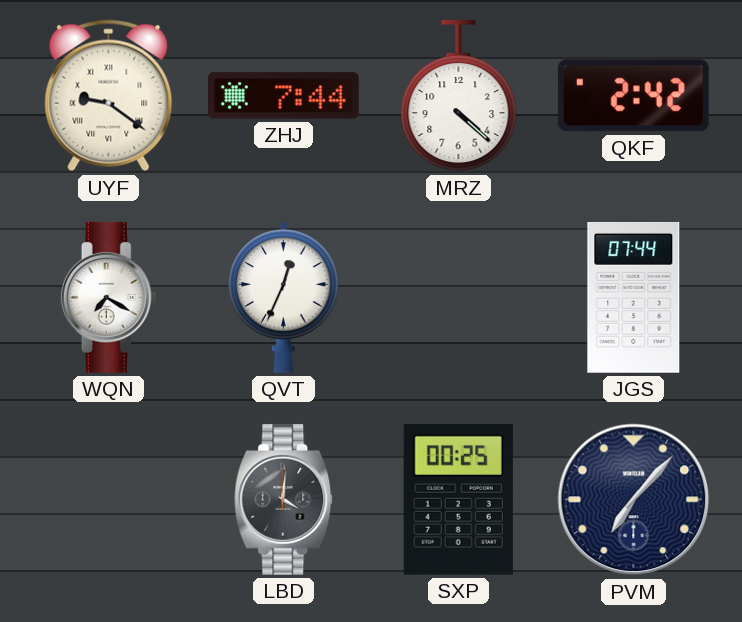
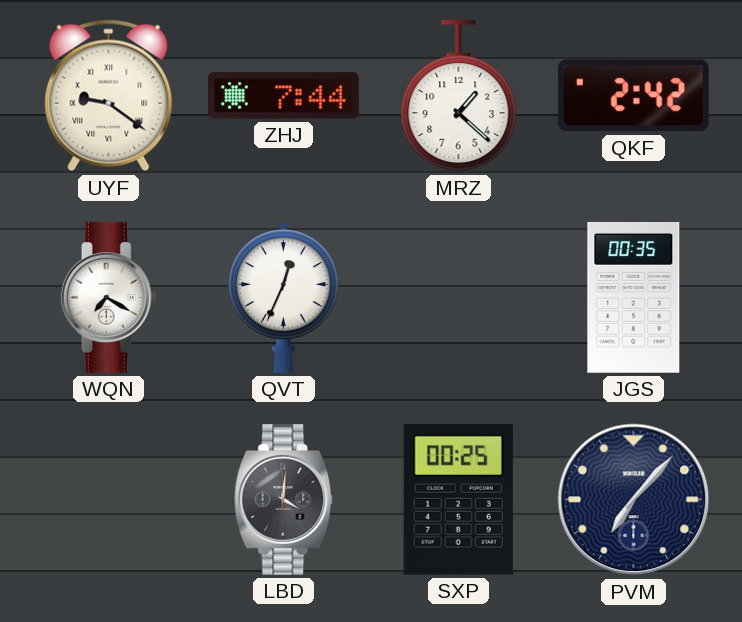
MRZ: 4:22 -> 1:22
JGS: 07:44 -> 00:35
